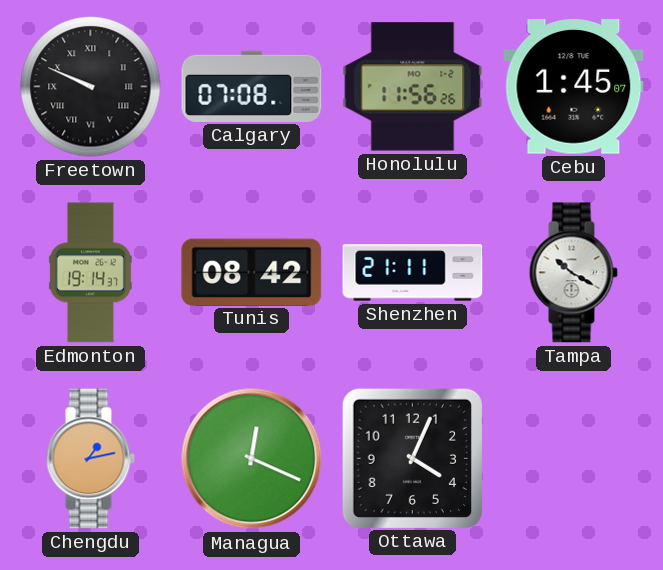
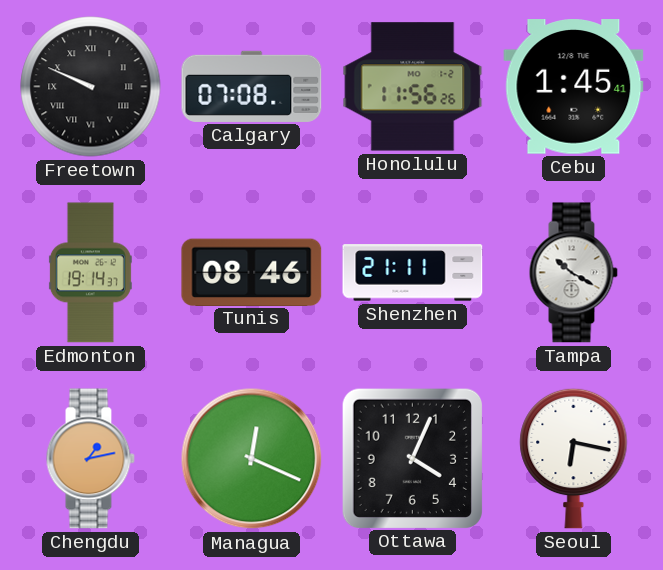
Cebu: 1:45:07 -> 1:45:41
Tunis: 08:42 -> 08:46
Seoul: none -> 6:17
